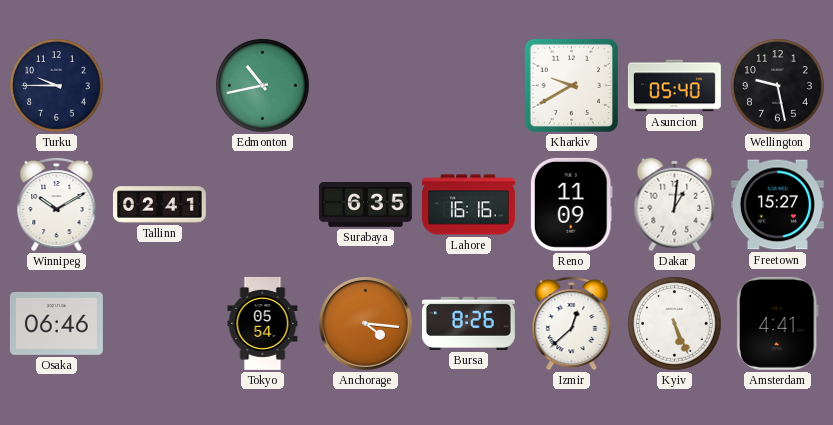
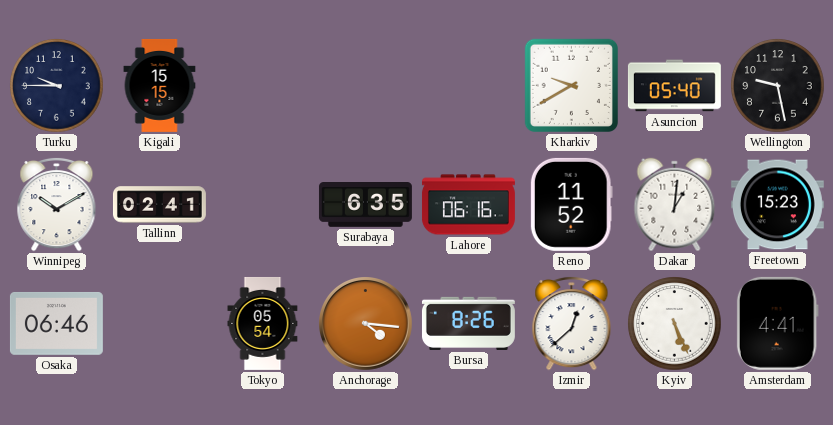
Kigali: none -> 15:15
Edmonton: 10:43 -> none
Lahore: 16:16 -> 06:16
Reno: 11:09 -> 11:52
Freetown: 15:27 -> 15:23
